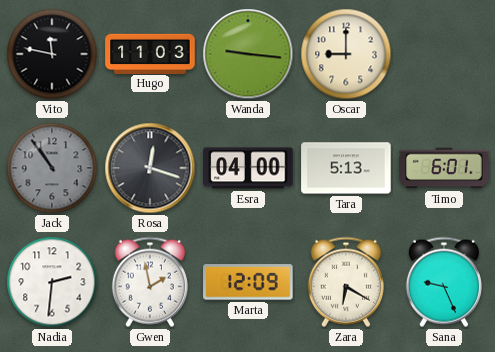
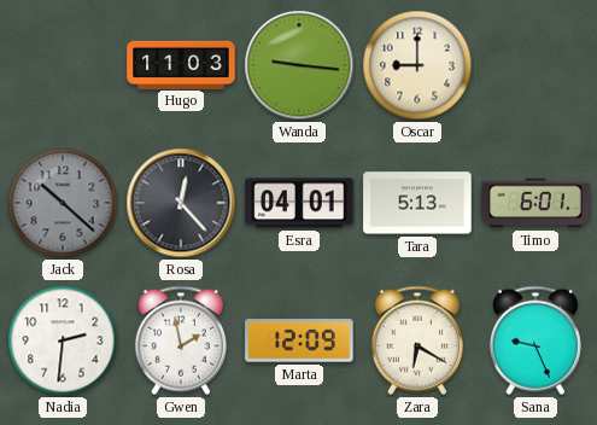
Vito: 11:47 -> none
Jack: 10:54 -> 10:22
Rosa: 12:18 -> 12:23
Esra: 04:00 -> 04:01
